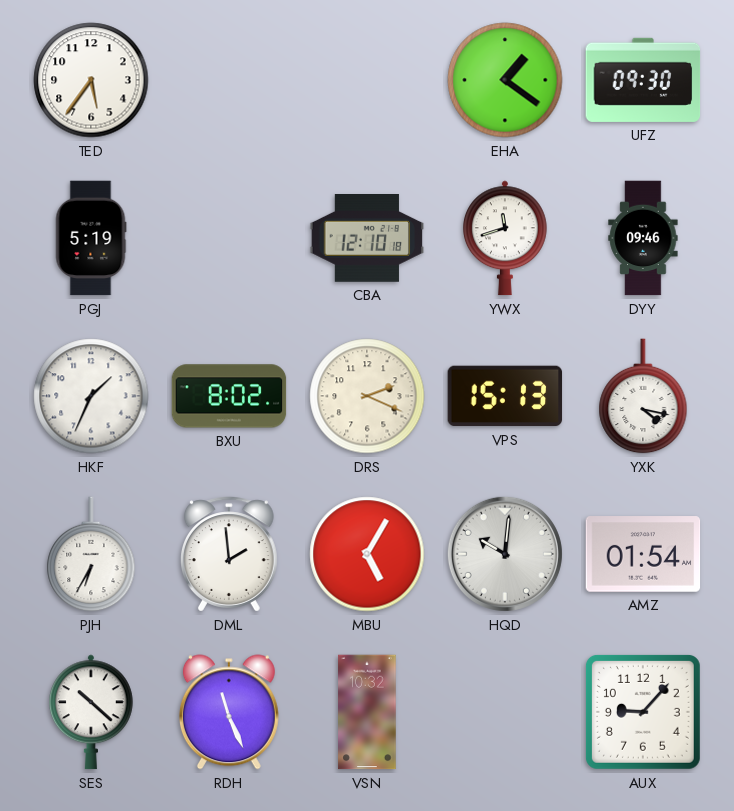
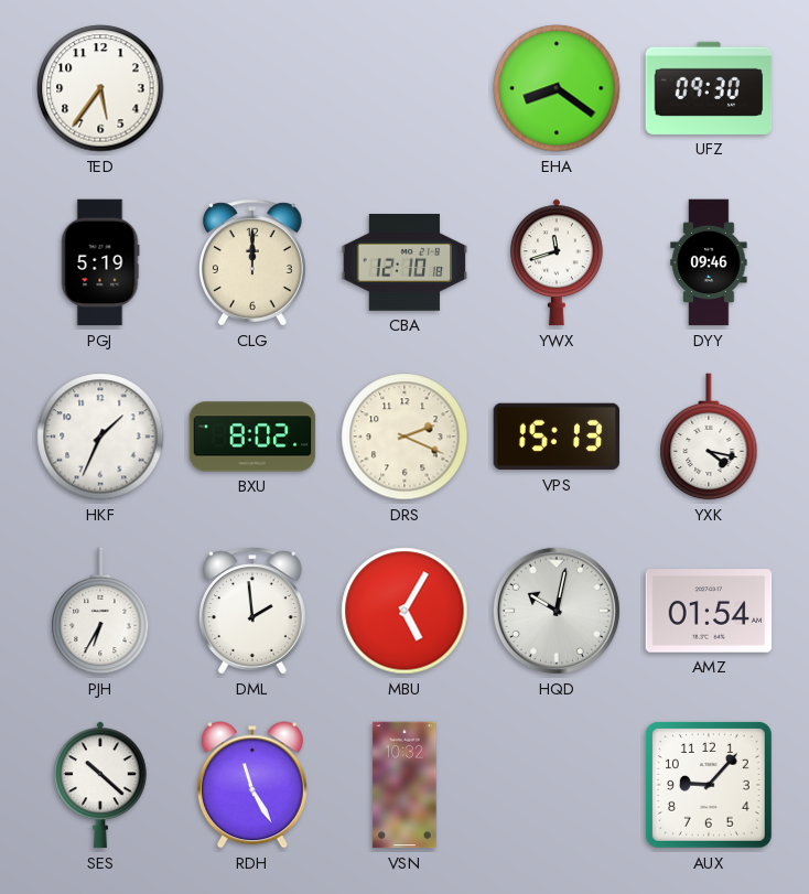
EHA: 1:21 -> 8:21
CLG: none -> 12:00
HQD: 10:01 -> 10:02
RDH: 11:26 -> 11:25
